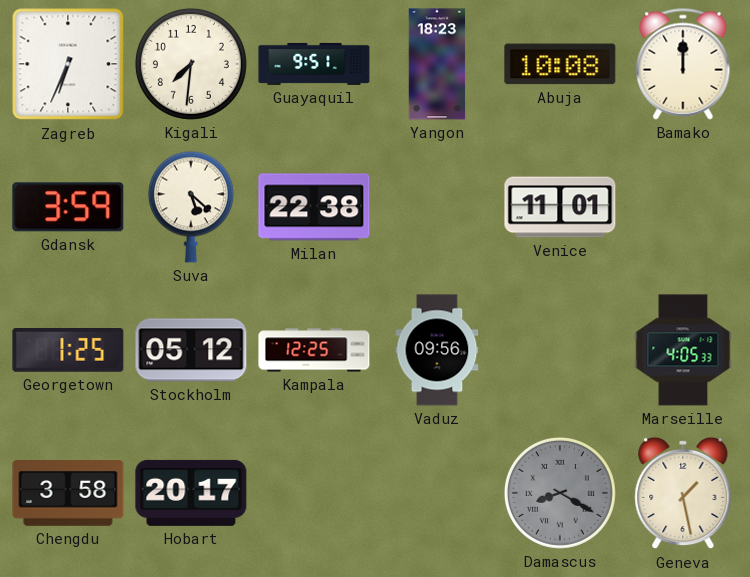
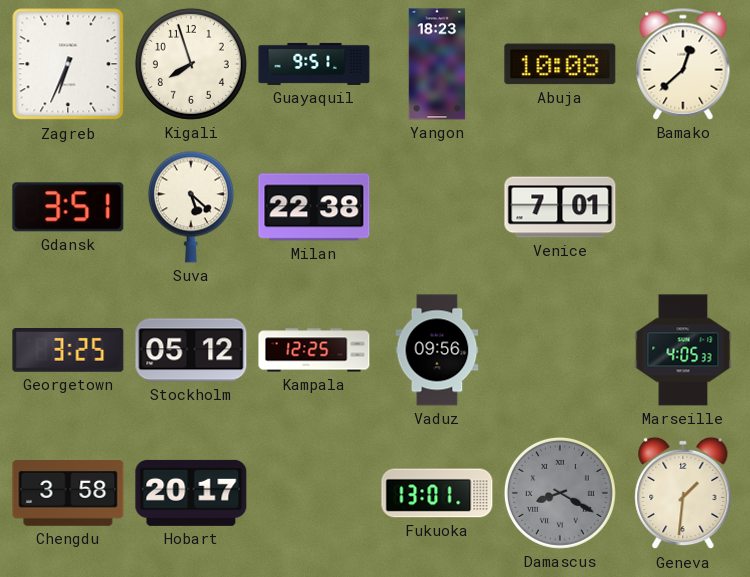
Kigali: 7:31 -> 7:57
Bamako: 12:00 -> 12:38
Gdansk: 3:59 -> 3:51
Venice: 11:01 -> 7:01
Georgetown: 1:25 -> 3:25
Fukuoka: none -> 13:01
Geneva: 1:28 -> 1:31
